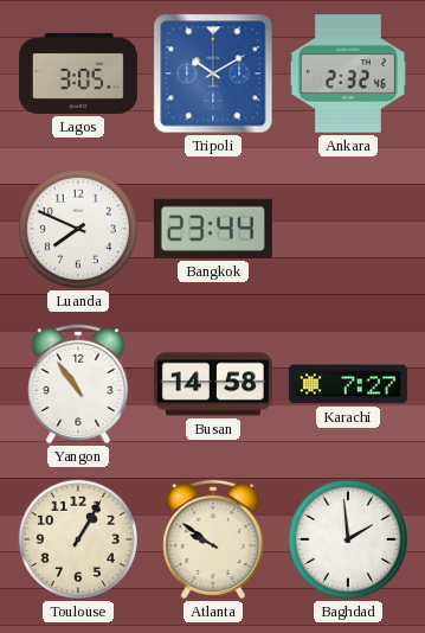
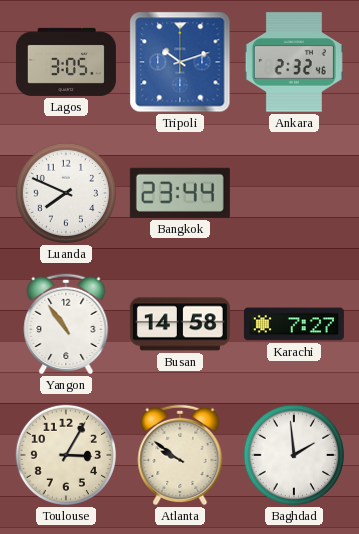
Tripoli: 10:10 -> 10:12
Toulouse: 1:05 -> 3:05
